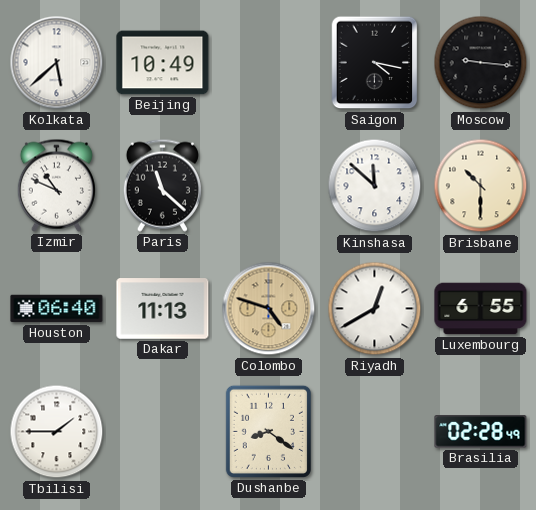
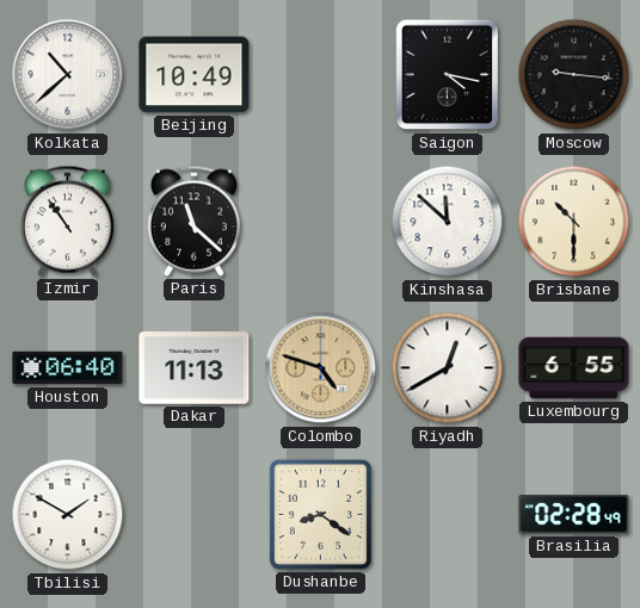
Kolkata: 5:38 -> 10:38
Izmir: 10:49 -> 10:54
Tbilisi: 1:45 -> 1:50
